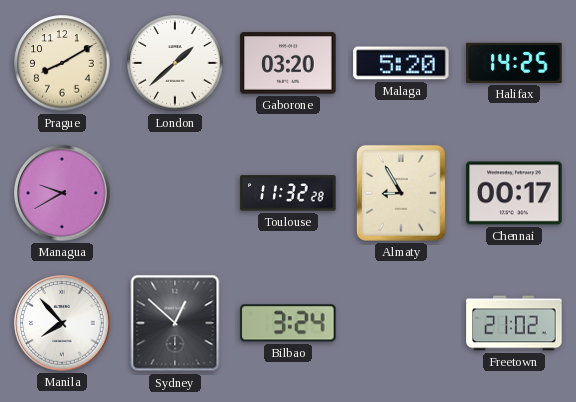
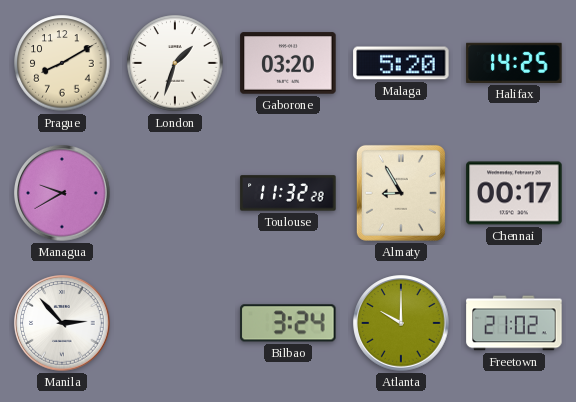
London: 1:38 -> 1:33
Manila: 7:53 -> 2:53
Sydney: 12:52 -> none
Atlanta: none -> 10:00
